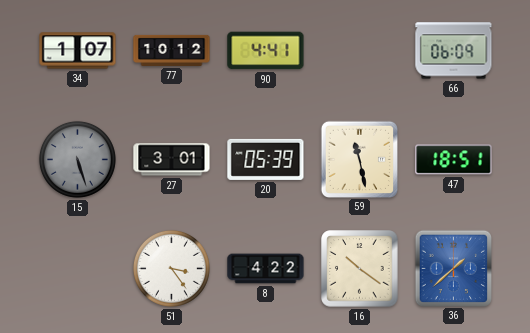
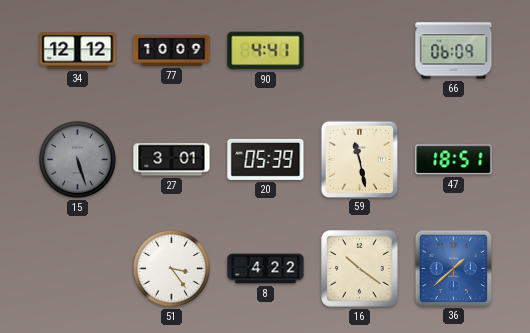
34: 1:07 -> 12:12
77: 10:12 -> 10:09
